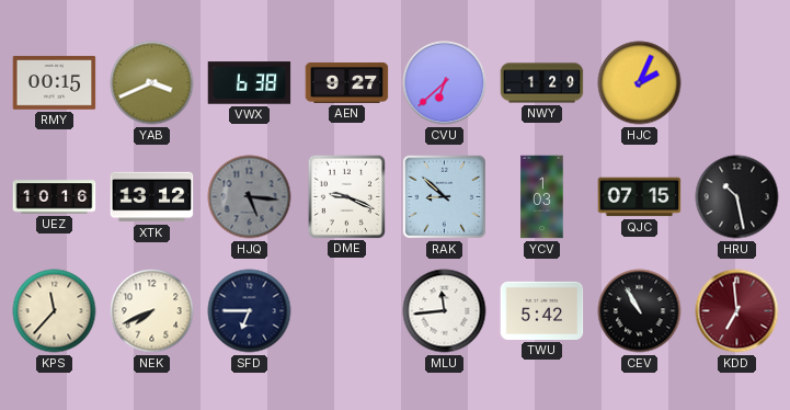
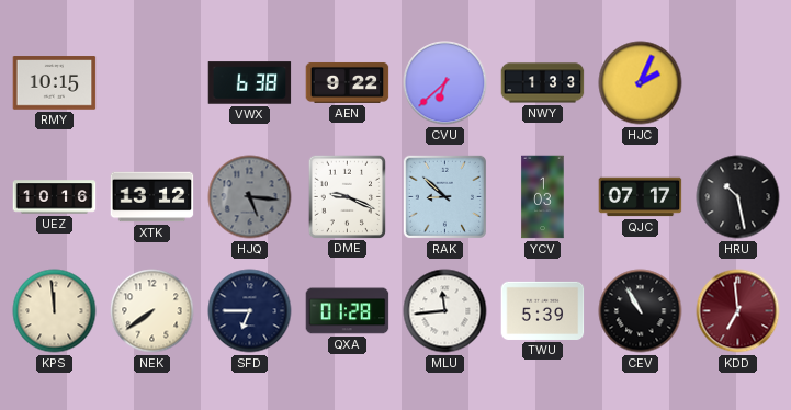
RMY: 00:15 -> 10:15
YAB: 3:41 -> none
AEN: 9:27 -> 9:22
NWY: 1:29 -> 1:33
QJC: 07:15 -> 07:17
KPS: 11:37 -> 11:59
NEK: 7:41 -> 7:39
QXA: none -> 01:28
TWU: 5:42 -> 5:39
